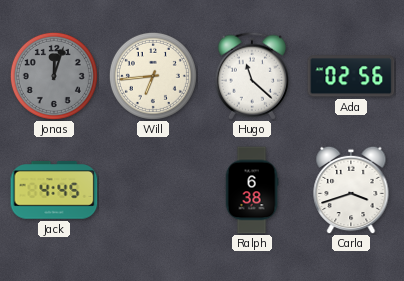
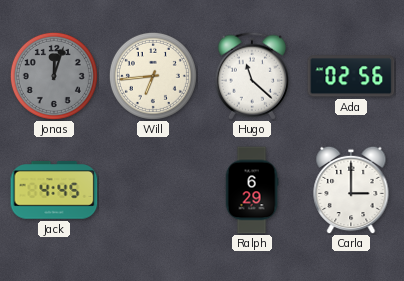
Ralph: 6:38 -> 6:29
Carla: 3:42 -> 3:00
